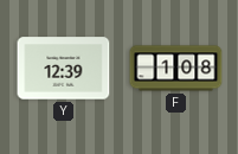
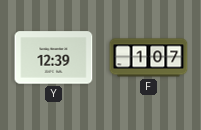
F: 1:08 -> 1:07
